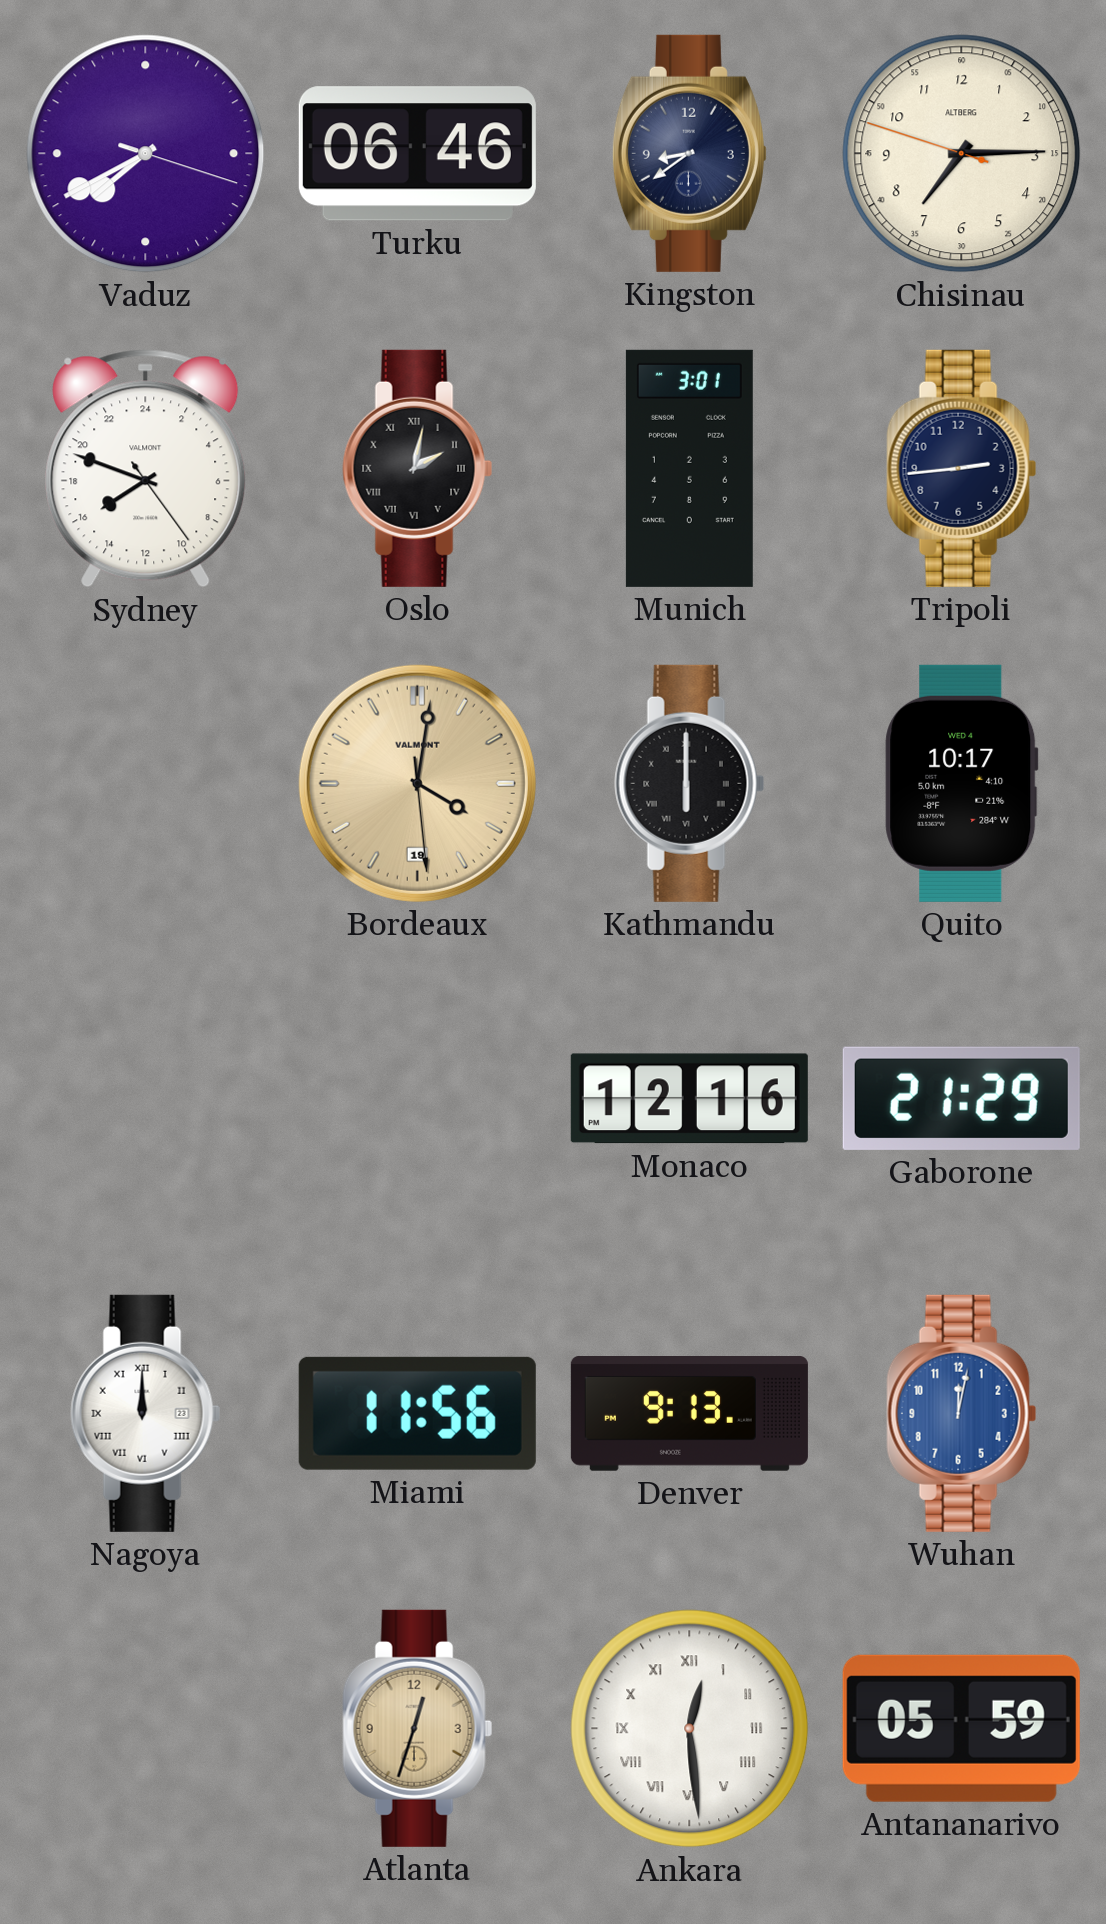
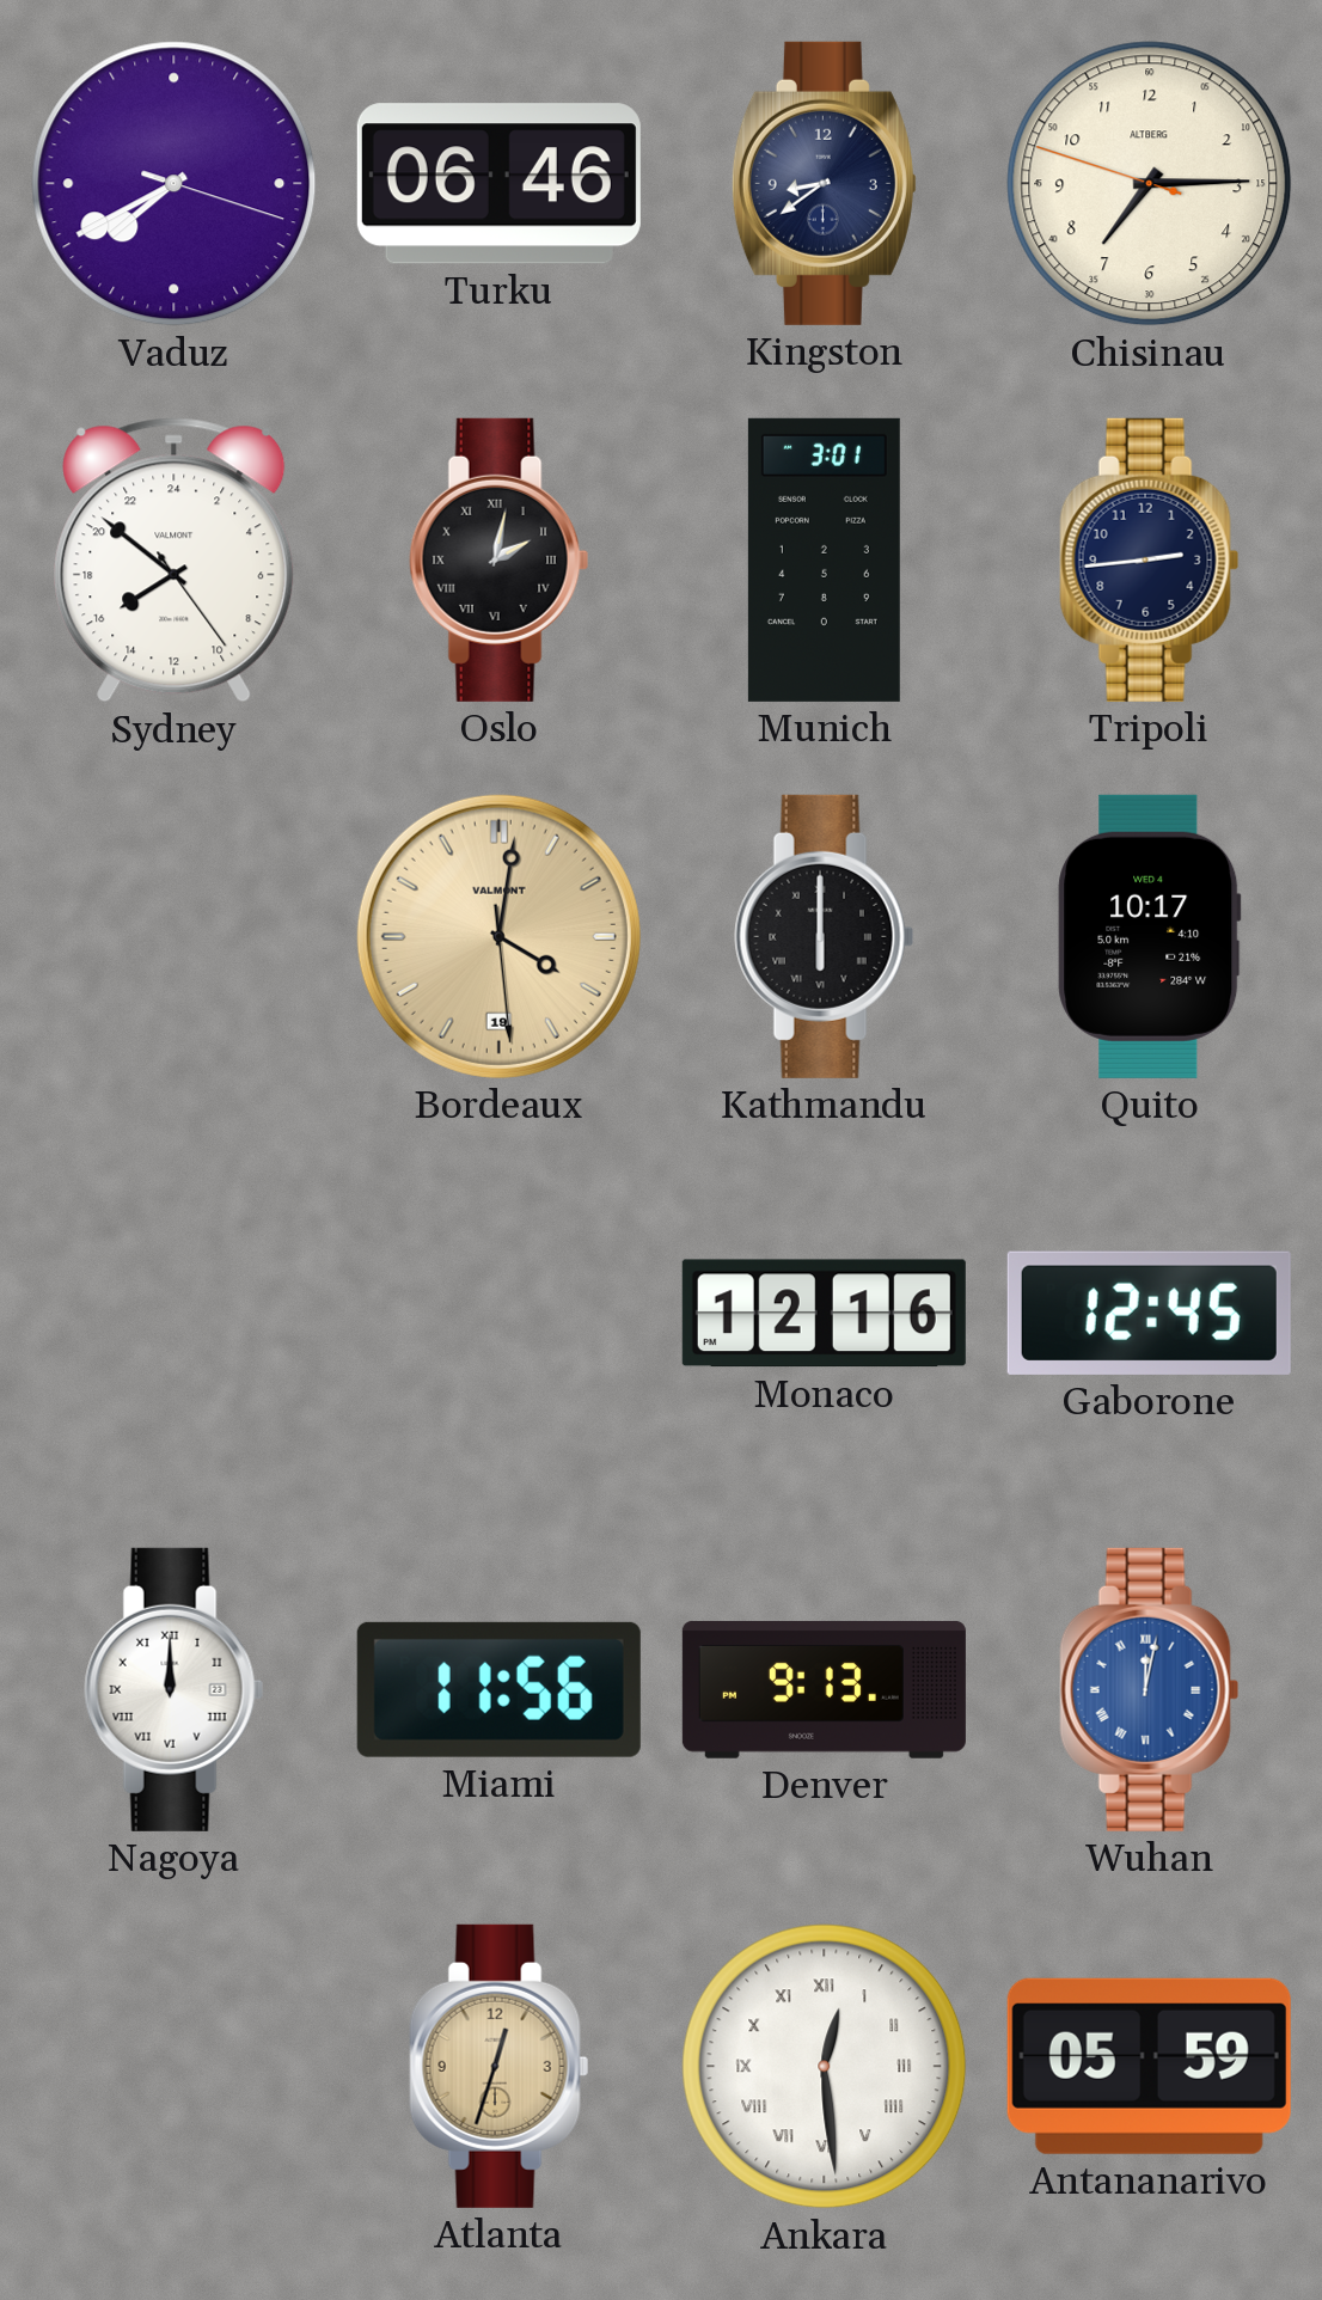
Sydney: 15:48 -> 15:51
Gaborone: 21:29 -> 12:45
Wuhan numerals: Arabic -> Roman
